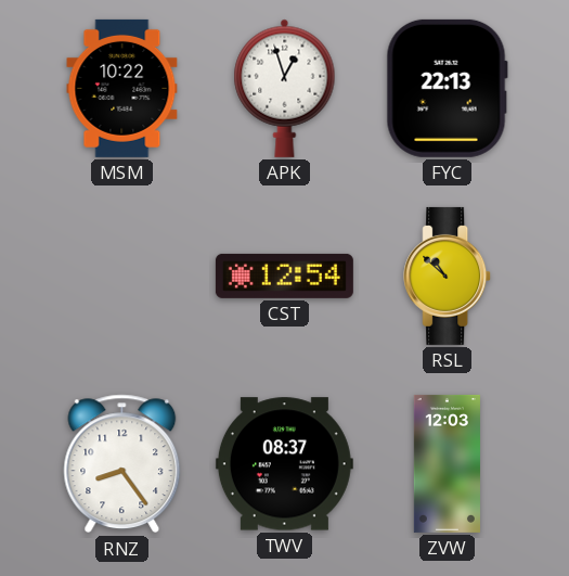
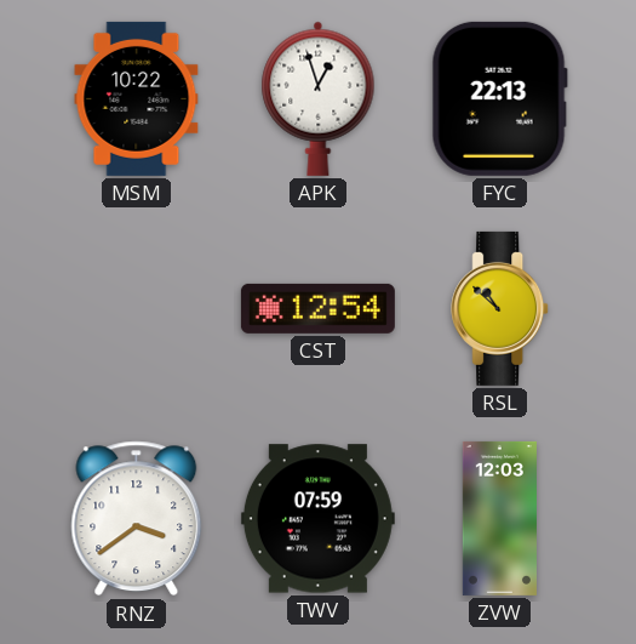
RNZ: 8:24 -> 3:39
TWV: 08:37 -> 07:59
